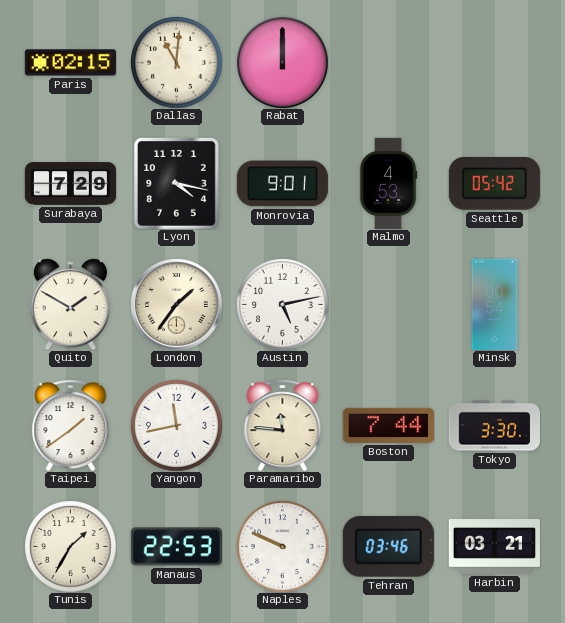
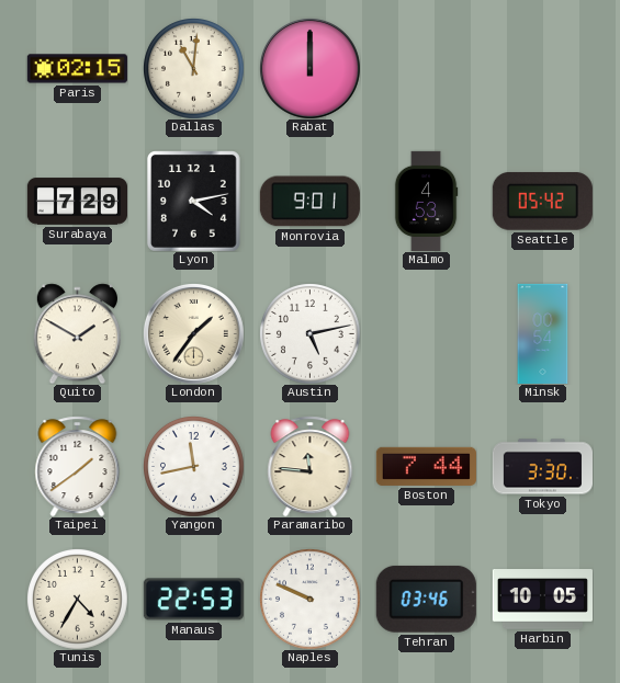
Lyon: 4:17 -> 4:13
Tunis: 1:35 -> 4:35
Harbin: 03:21 -> 10:05
